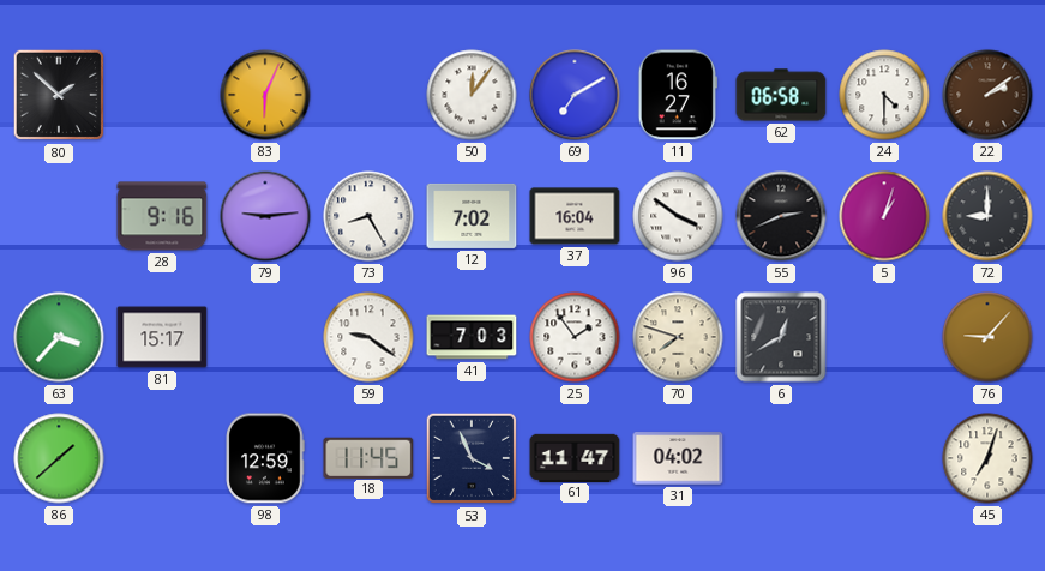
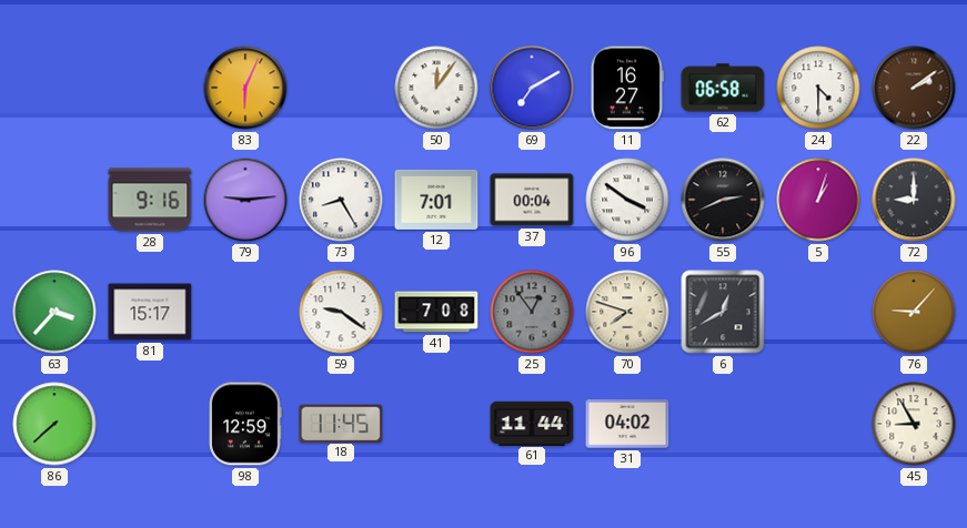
80: 1:52 -> none
12: 7:02 -> 7:01
37: 16:04 -> 00:04
41: 7:03 -> 7:08
25: 1:54 -> 12:54
25 dial: white -> grey
86: 1:38 -> 7:38
53: 3:56 -> none
61: 11:47 -> 11:44
45: 7:03 -> 8:55
